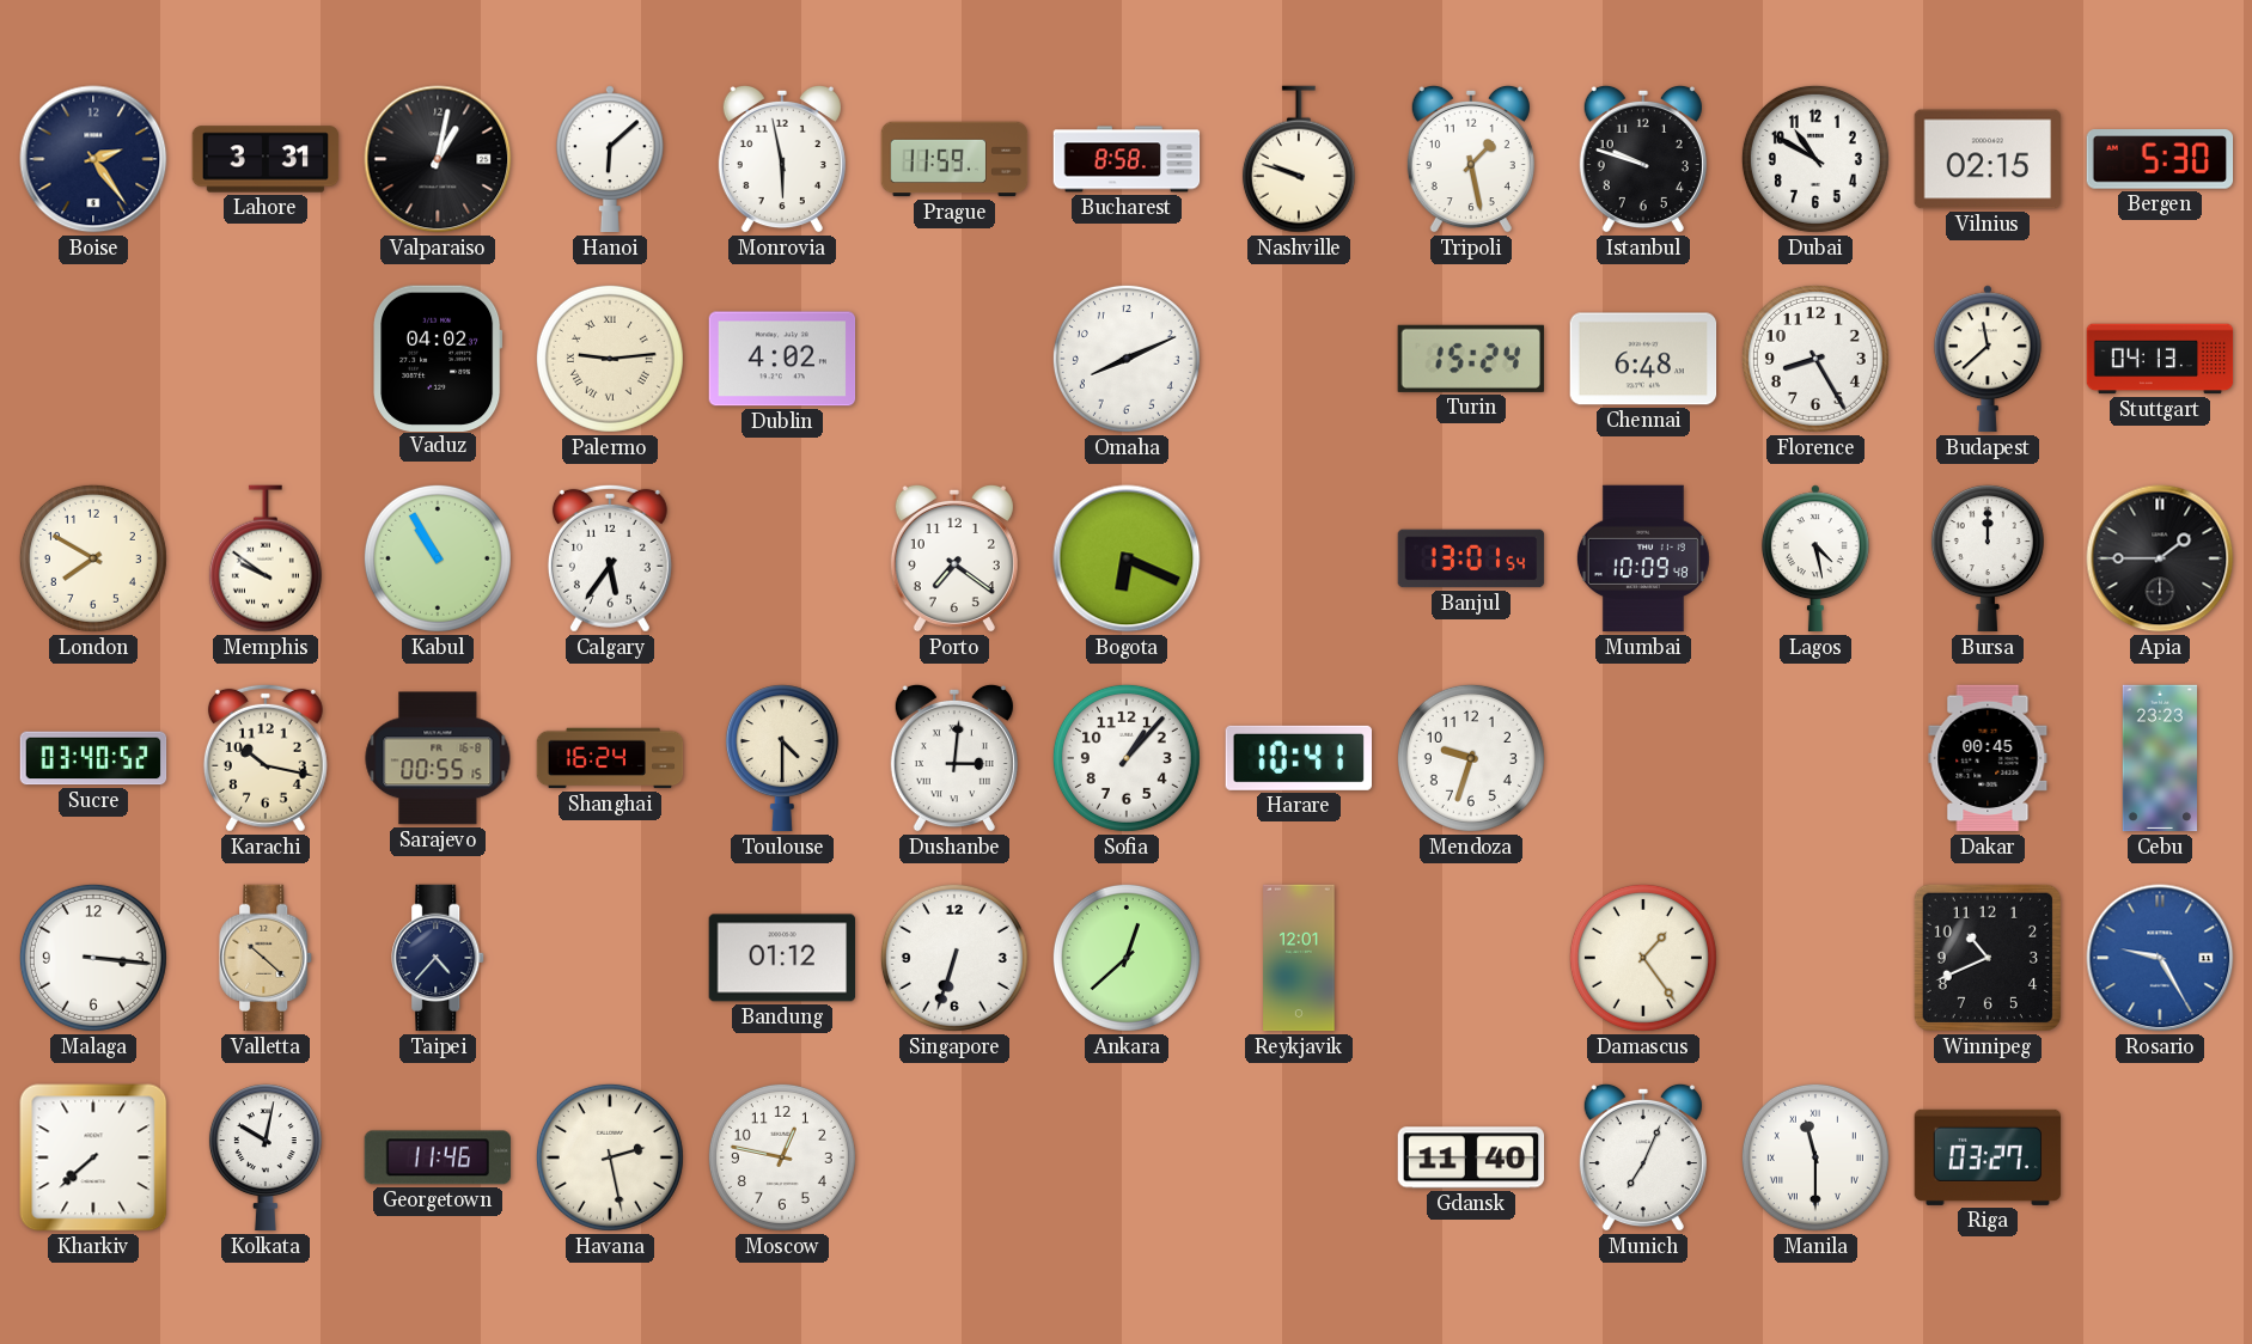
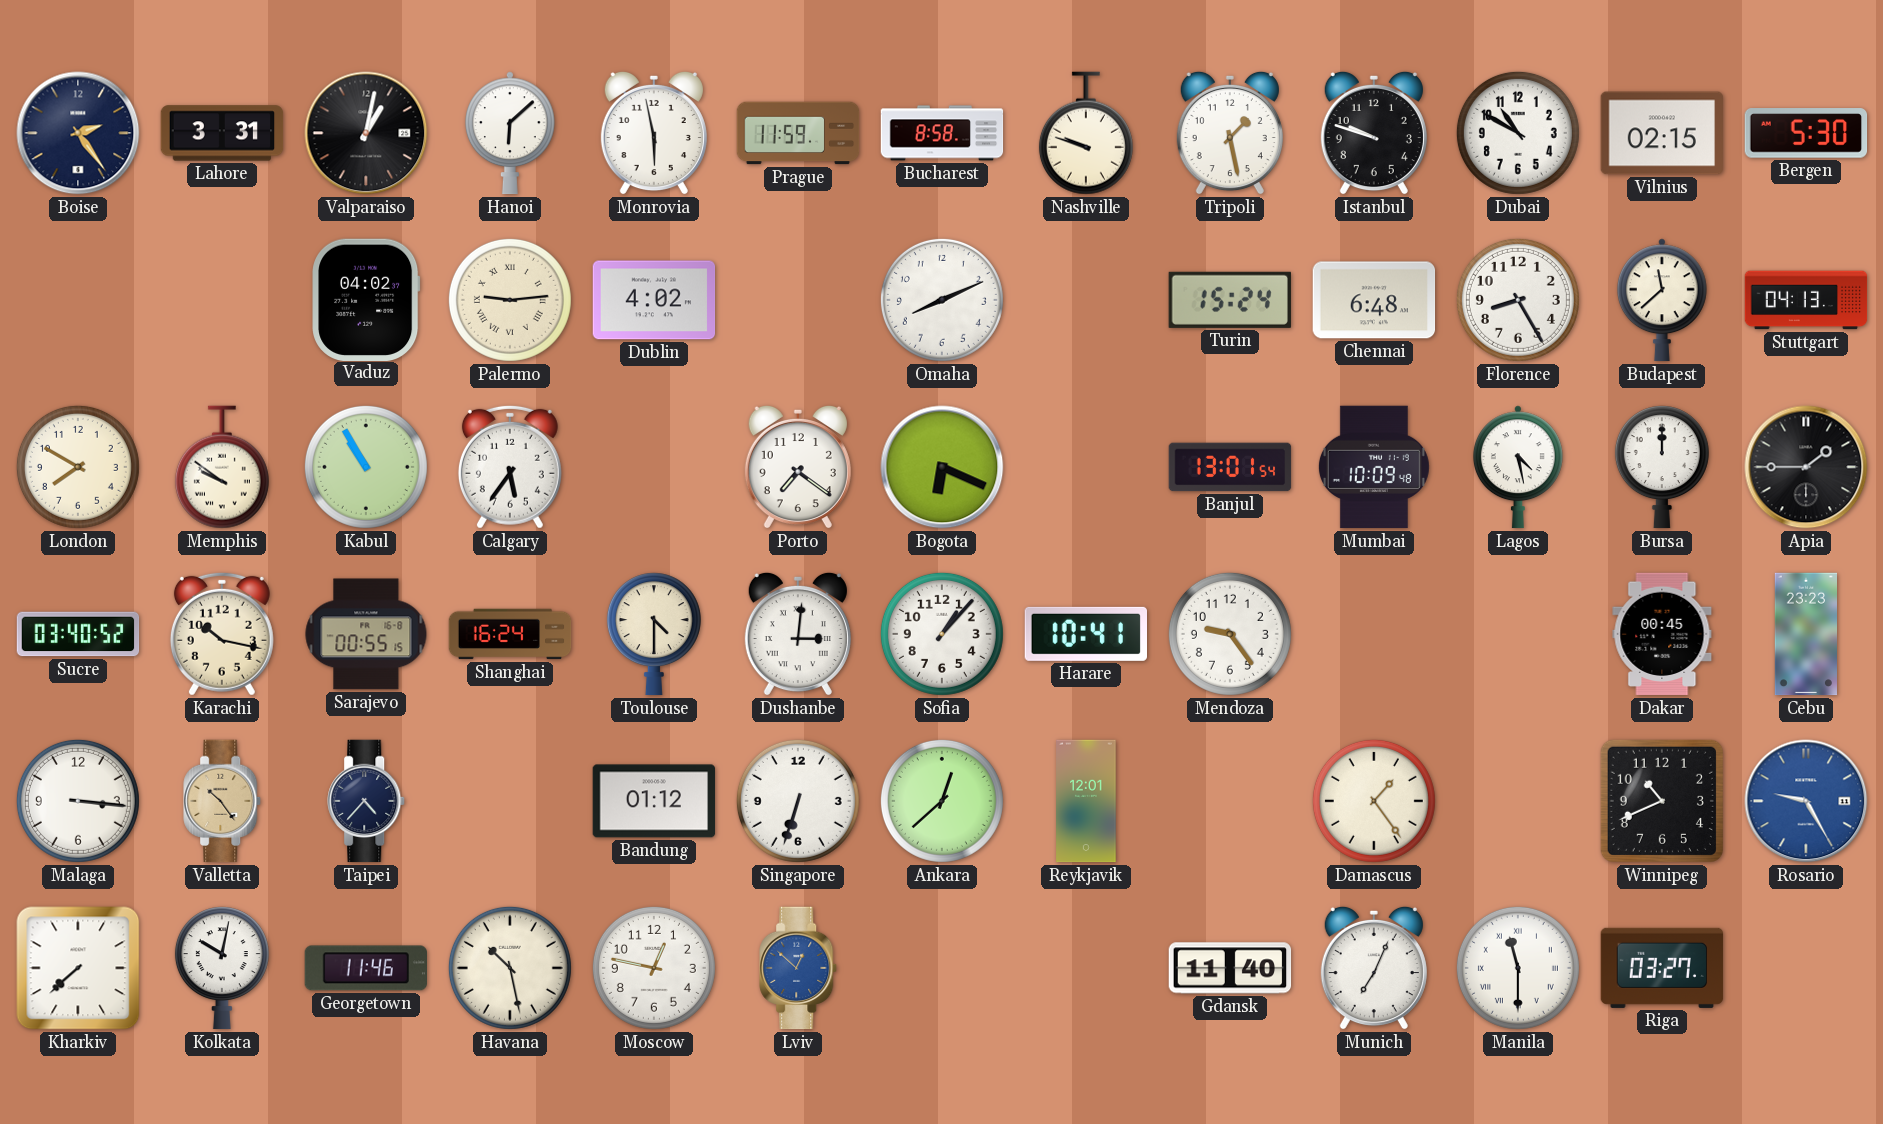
Mendoza: 9:33 -> 9:24
Valletta: 10:22 -> 10:24
Havana: 2:28 -> 10:28
Lviv: none -> 12:52
